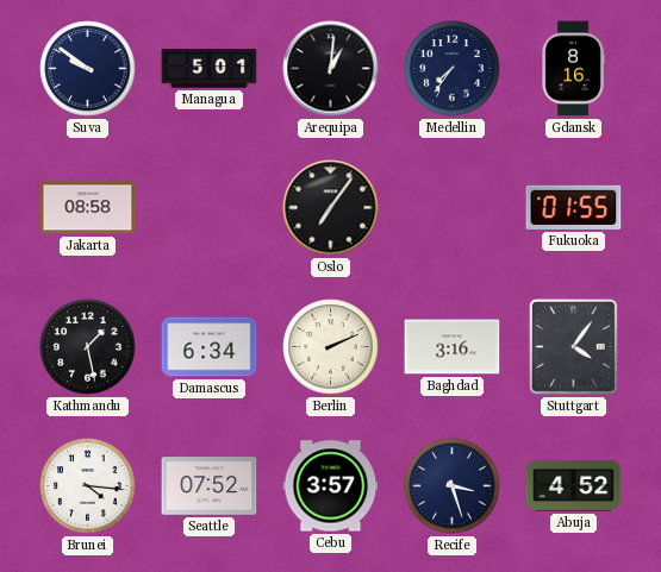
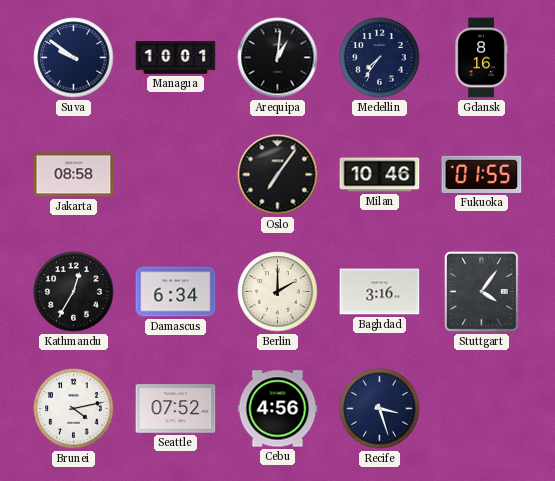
Managua: 5:01 -> 10:01
Milan: none -> 10:46
Kathmandu: 1:28 -> 12:35
Berlin: 2:11 -> 2:00
Brunei: 4:16 -> 4:13
Cebu: 3:57 -> 4:56
Abuja: 4:52 -> none
